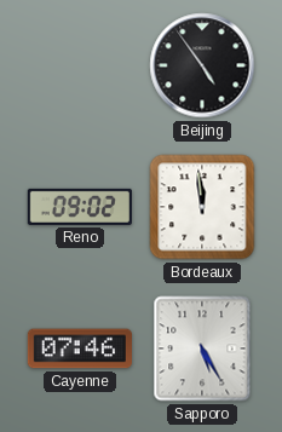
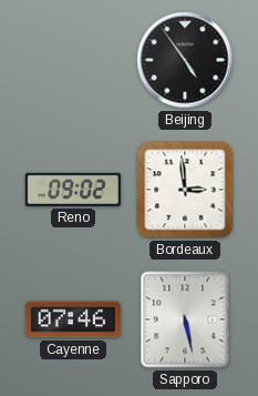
Bordeaux: 11:59 -> 2:59
Sapporo: 5:25 -> 5:28
